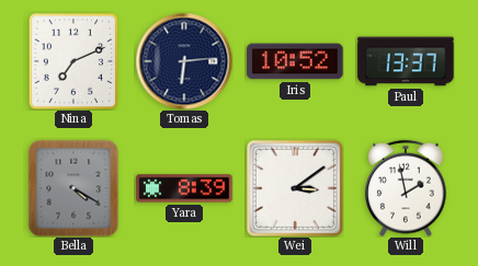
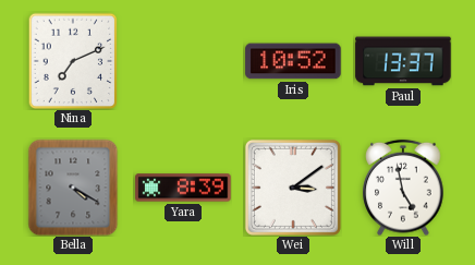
Tomas: 6:14 -> none
Will: 1:58 -> 4:58
